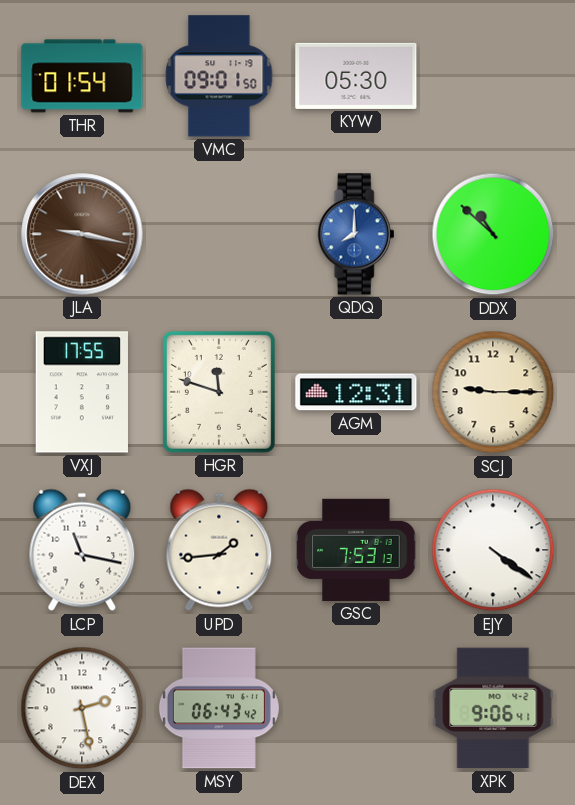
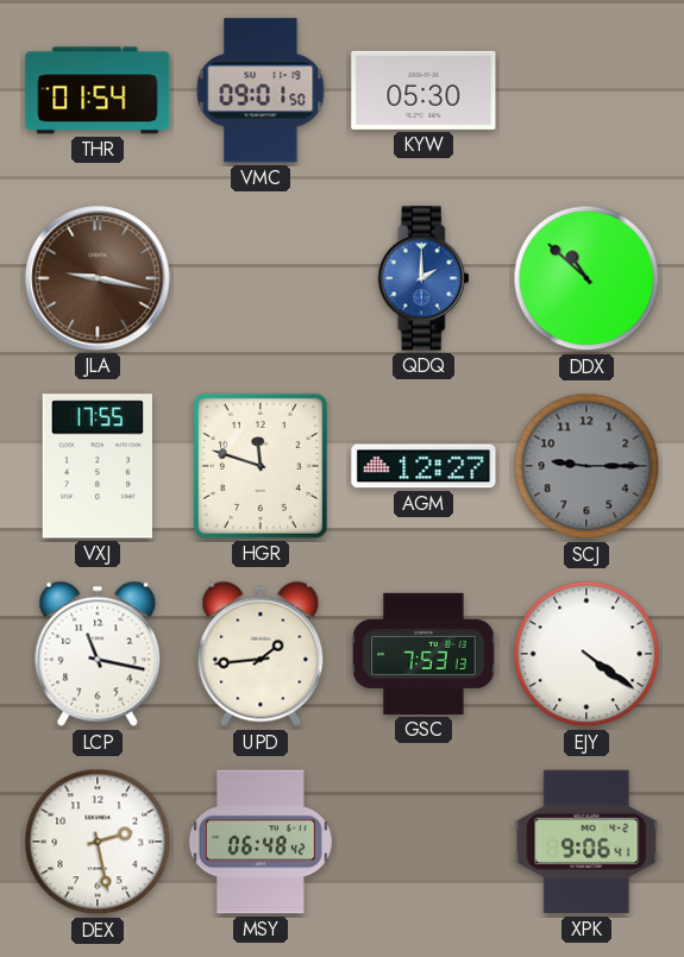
QDQ: 8:00 -> 2:00
AGM: 12:31 -> 12:27
SCJ dial: cream -> grey
MSY: 06:43 -> 06:48
